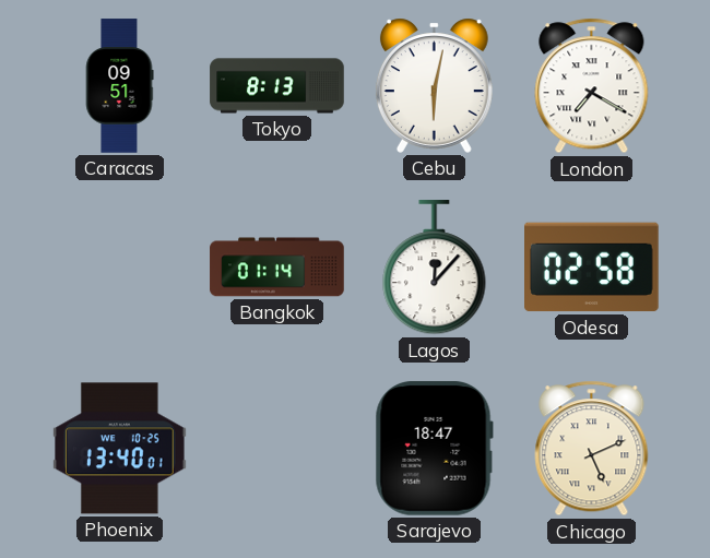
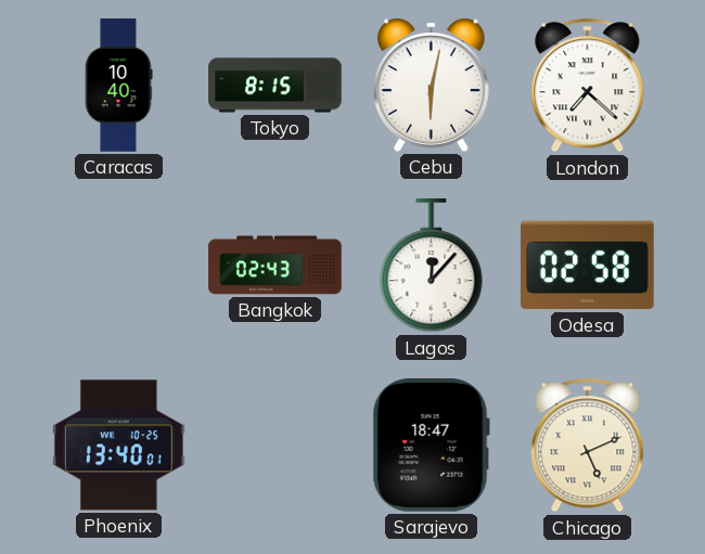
Caracas: 09:51 -> 10:40
Tokyo: 8:13 -> 8:15
London: 7:20 -> 7:22
Bangkok: 01:14 -> 02:43
